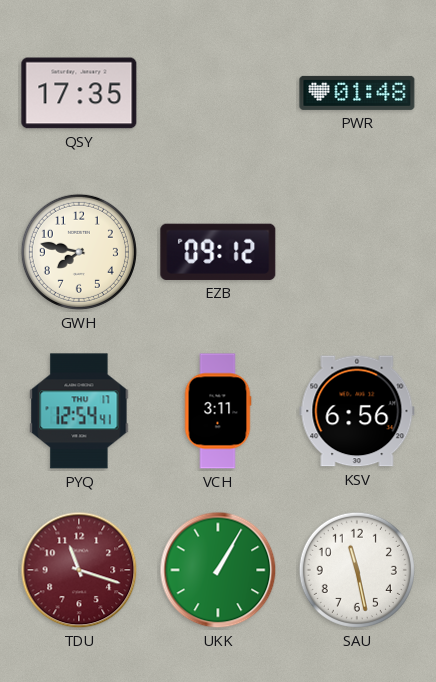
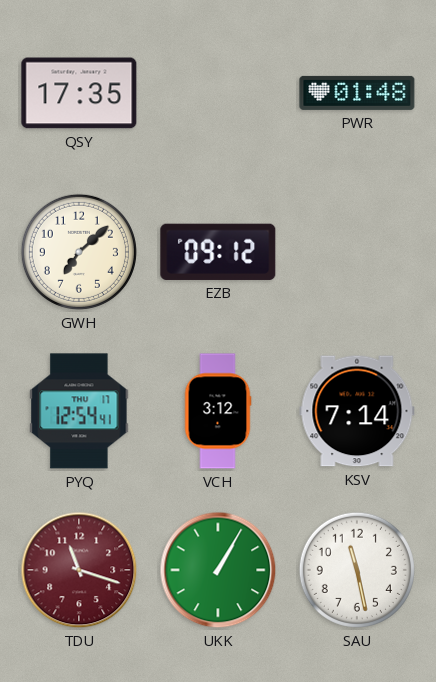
GWH: 7:47 -> 7:08
VCH: 3:11 -> 3:12
KSV: 6:56 -> 7:14
